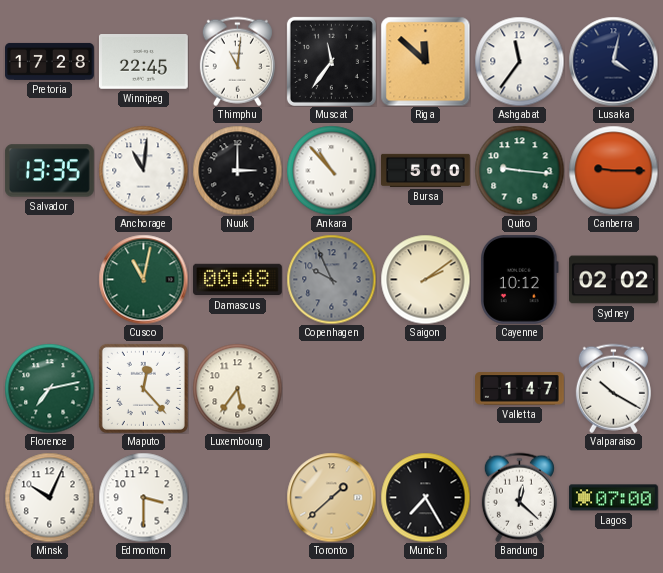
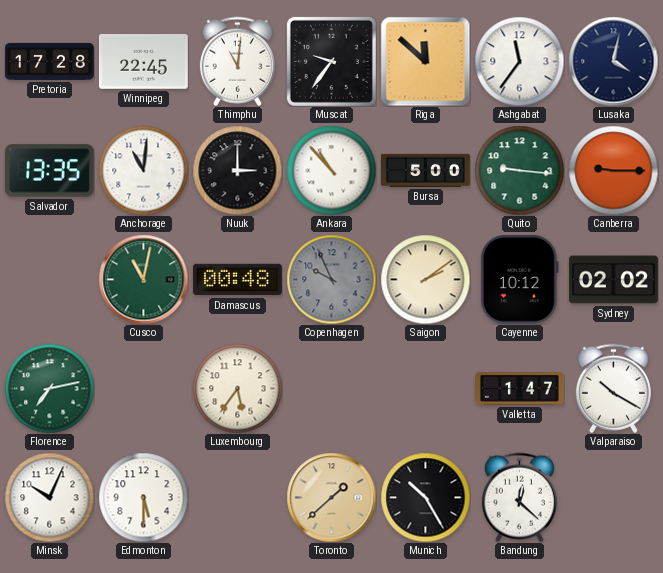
Muscat: 11:36 -> 9:36
Maputo: 12:23 -> none
Edmonton: 3:30 -> 5:30
Munich: 7:25 -> 10:25
Lagos: 07:00 -> none
